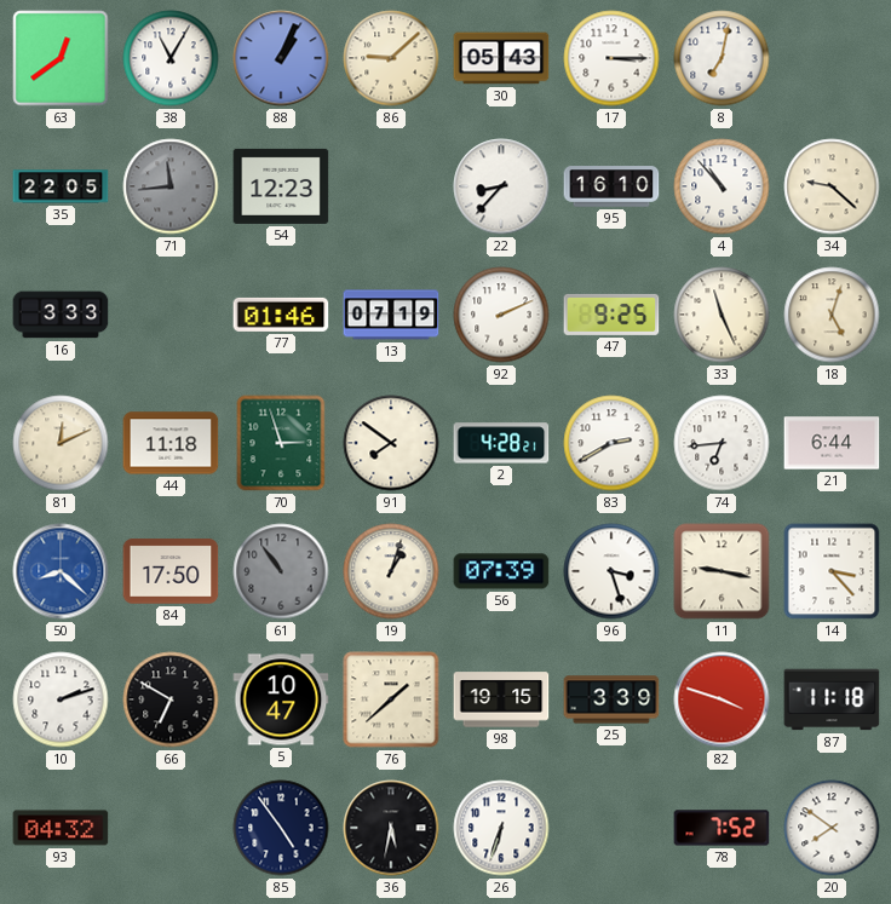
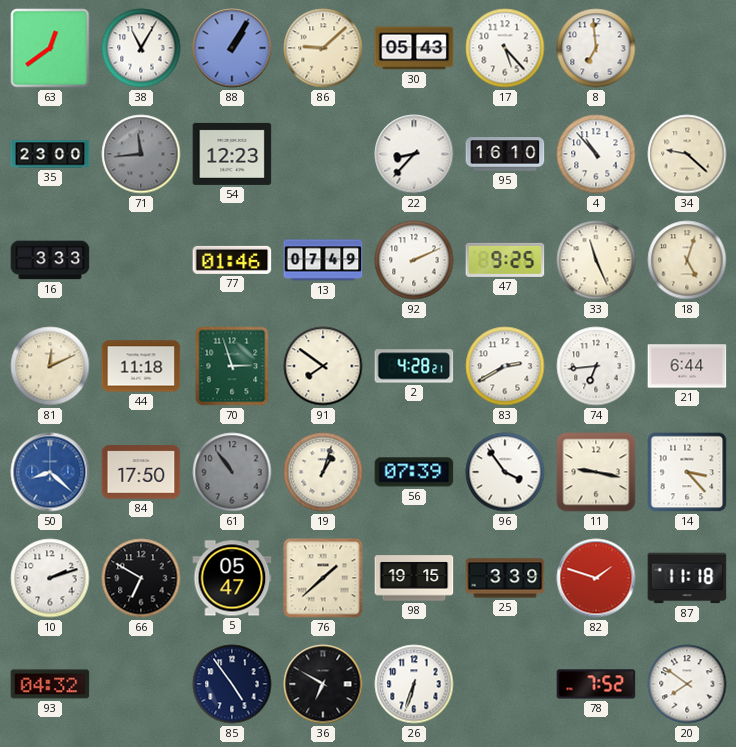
88: 1:04 -> 1:05
17: 3:15 -> 5:23
8: 7:02 -> 6:59
35: 22:05 -> 23:00
13: 07:19 -> 07:49
96: 3:27 -> 3:54
5: 10:47 -> 05:47
82: 3:48 -> 1:48
36: 5:32 -> 6:50
